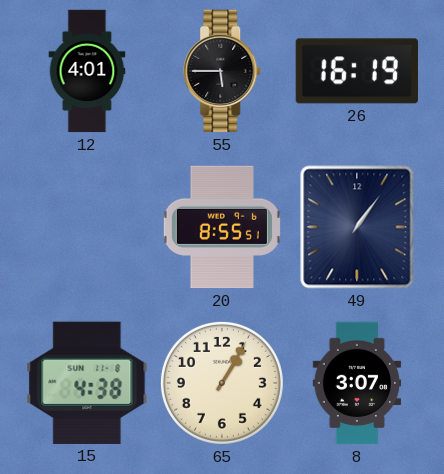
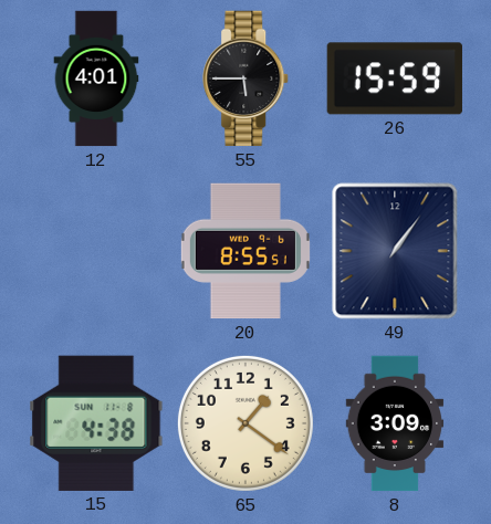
26: 16:19 -> 15:59
65: 1:05 -> 1:21
8: 3:07 -> 3:09
